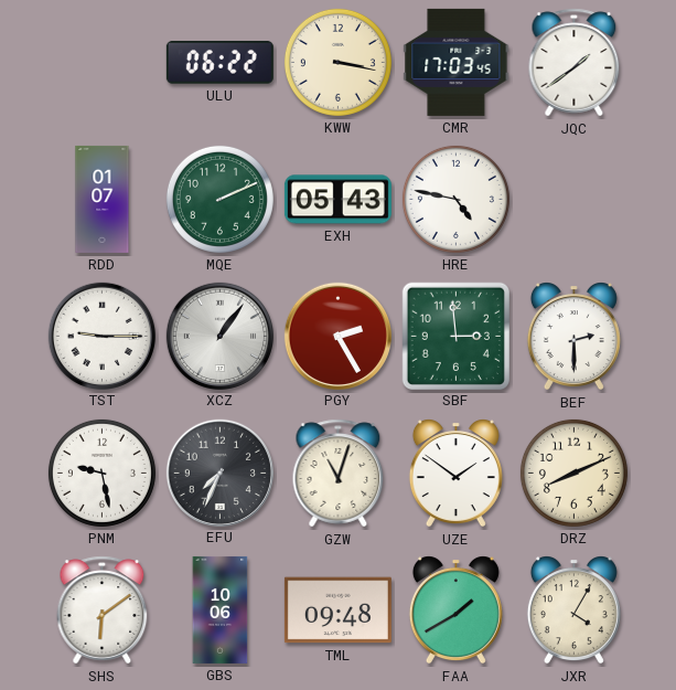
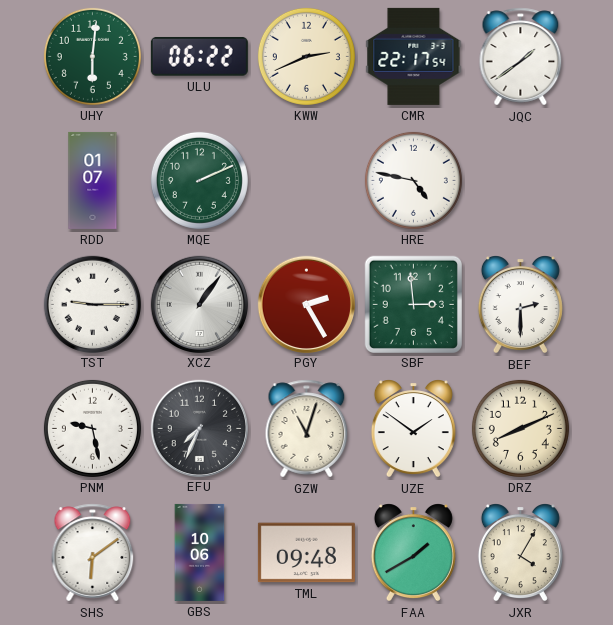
UHY: none -> 6:01
KWW: 3:17 -> 2:41
CMR: 17:03 -> 22:17
EXH: 05:43 -> none
